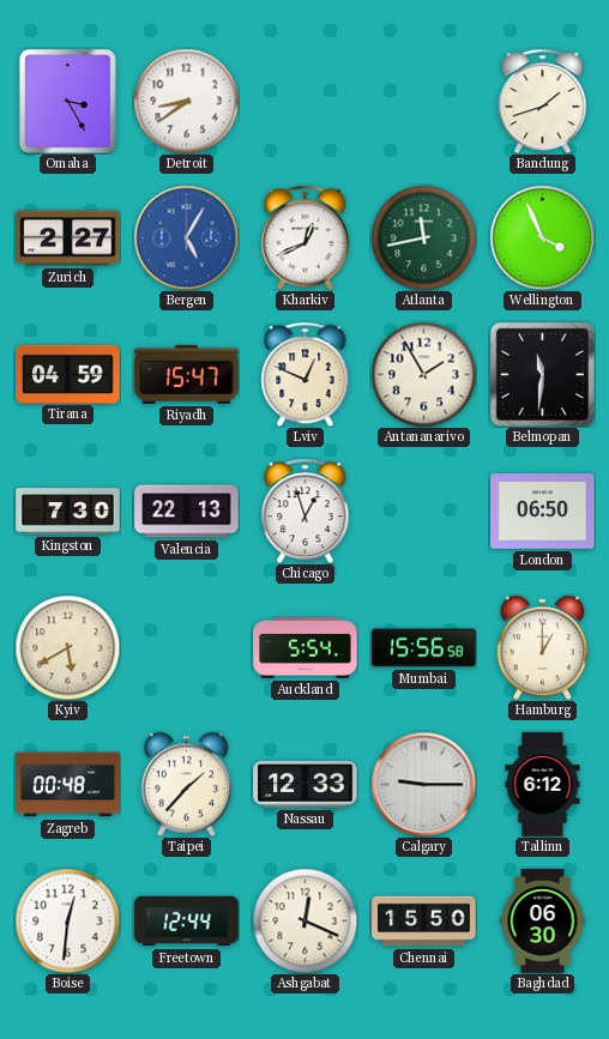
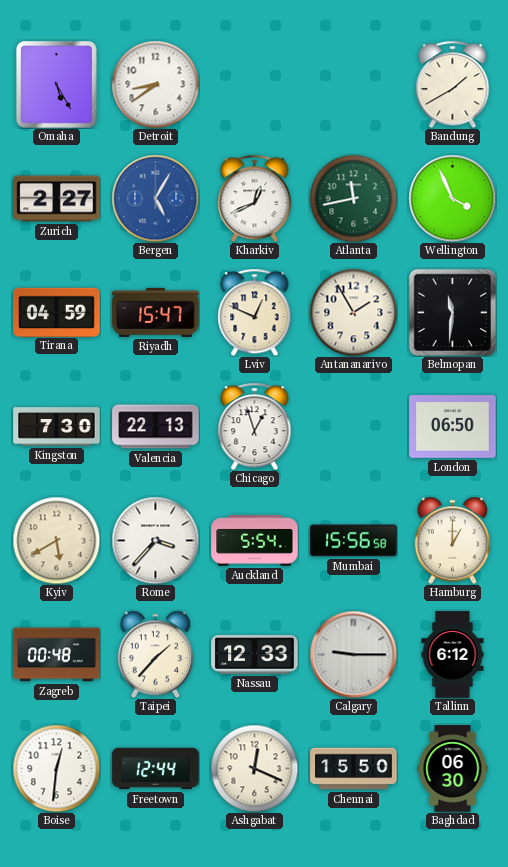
Omaha: 3:25 -> 5:25
Bandung: 1:42 -> 1:40
Rome: none -> 3:37
